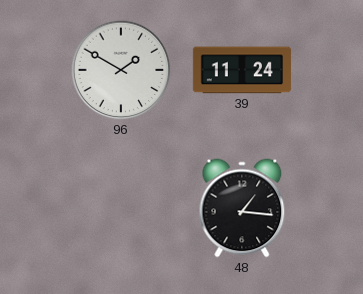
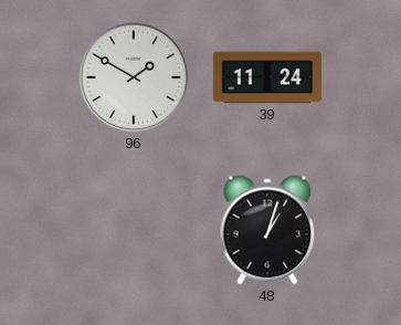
48: 1:16 -> 1:03
